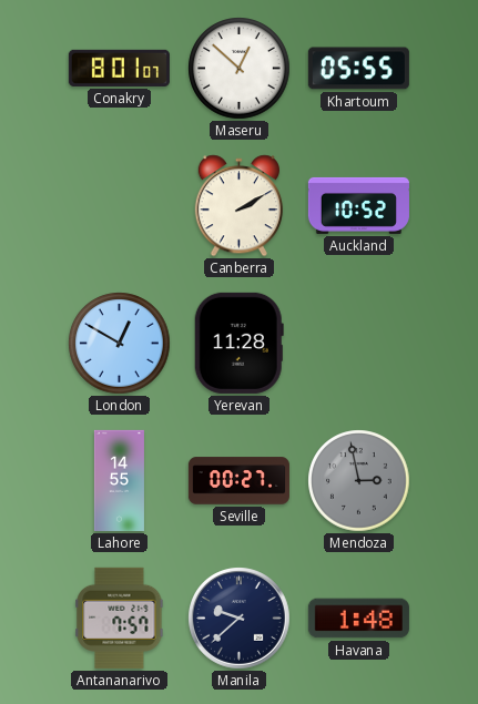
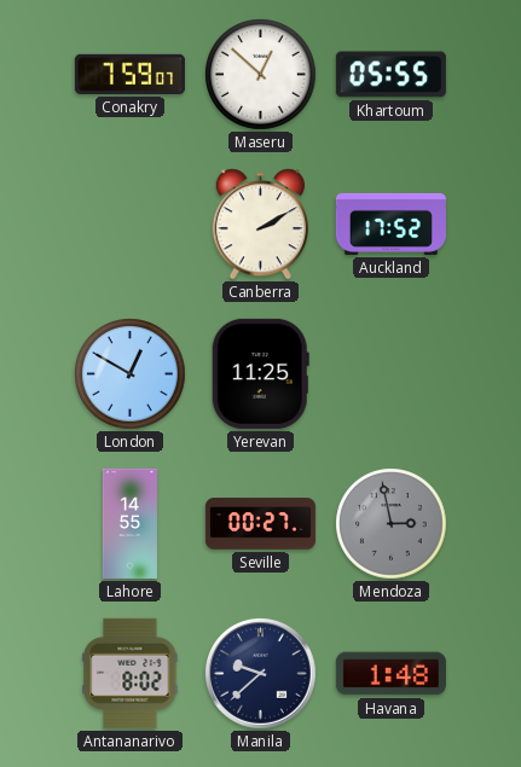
Conakry: 8:01 -> 7:59
Auckland: 10:52 -> 17:52
Yerevan: 11:28 -> 11:25
Antananarivo: 7:57 -> 8:02
